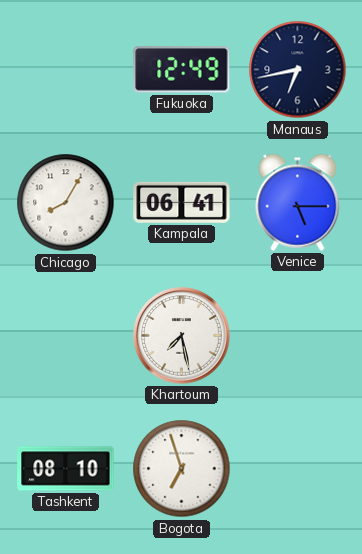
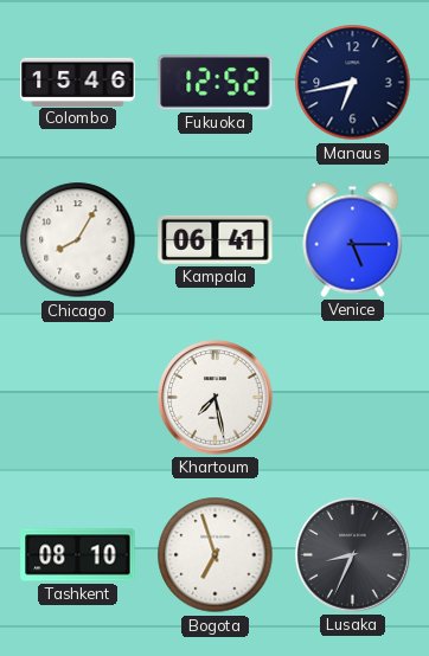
Colombo: none -> 15:46
Fukuoka: 12:49 -> 12:52
Lusaka: none -> 8:34
